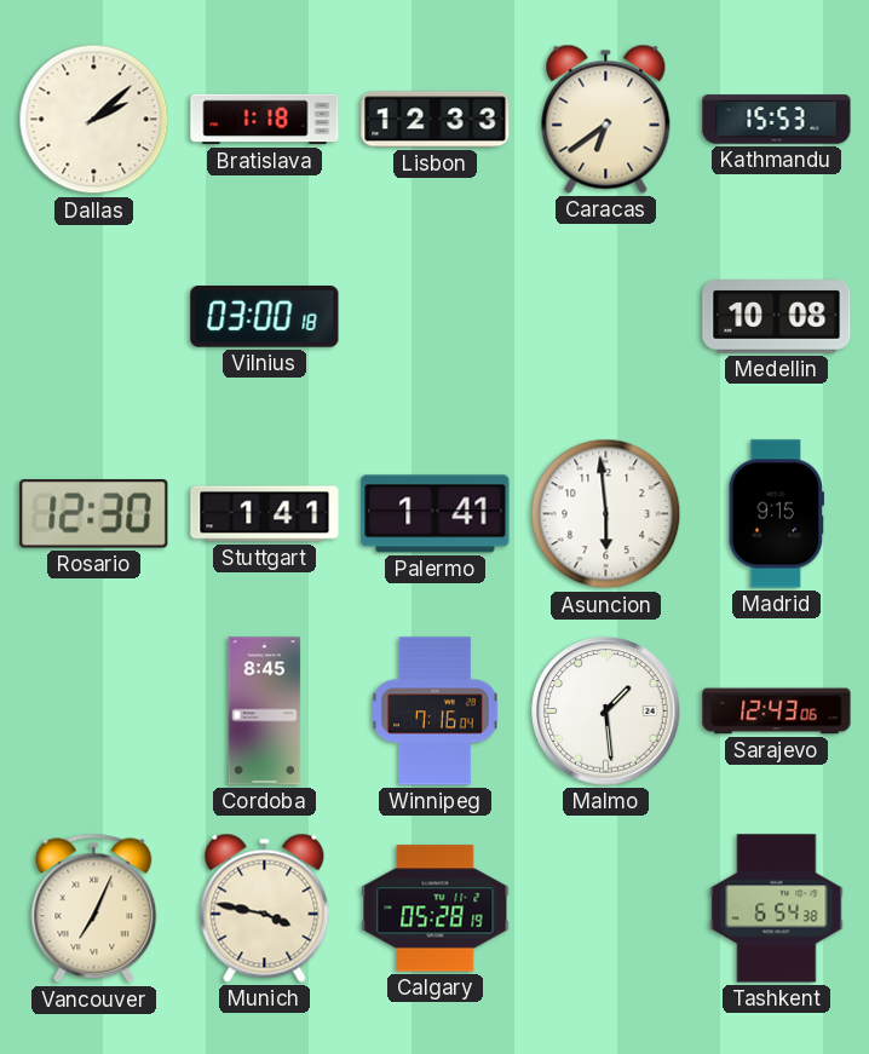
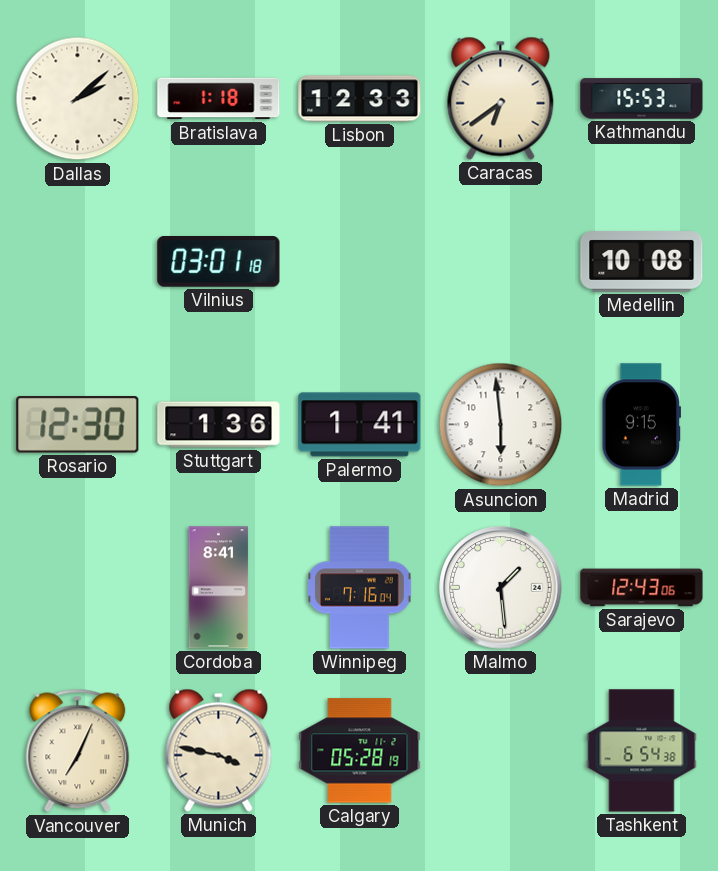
Vilnius: 03:00 -> 03:01
Stuttgart: 1:41 -> 1:36
Cordoba: 8:45 -> 8:41
